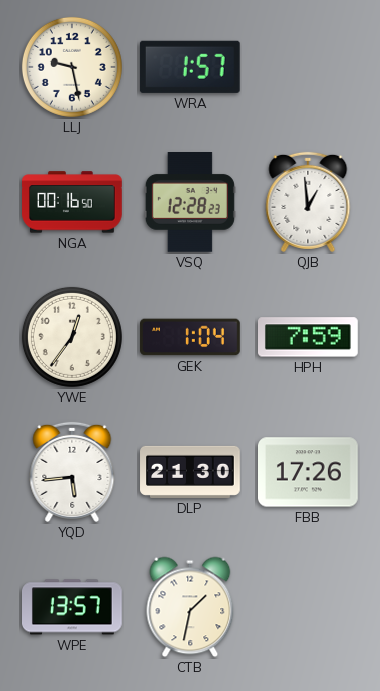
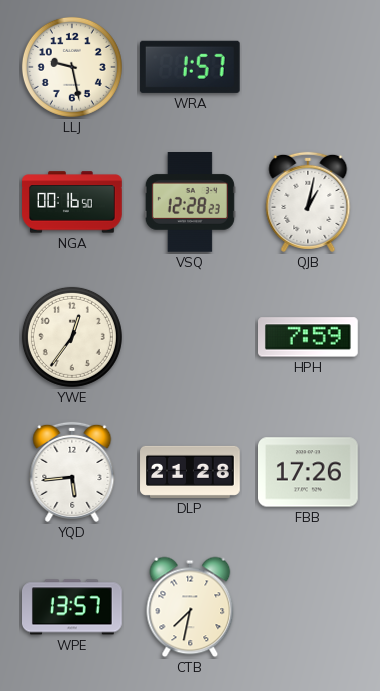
QJB: 12:59 -> 1:02
GEK: 1:04 -> none
DLP: 21:30 -> 21:28
CTB: 1:32 -> 7:32
